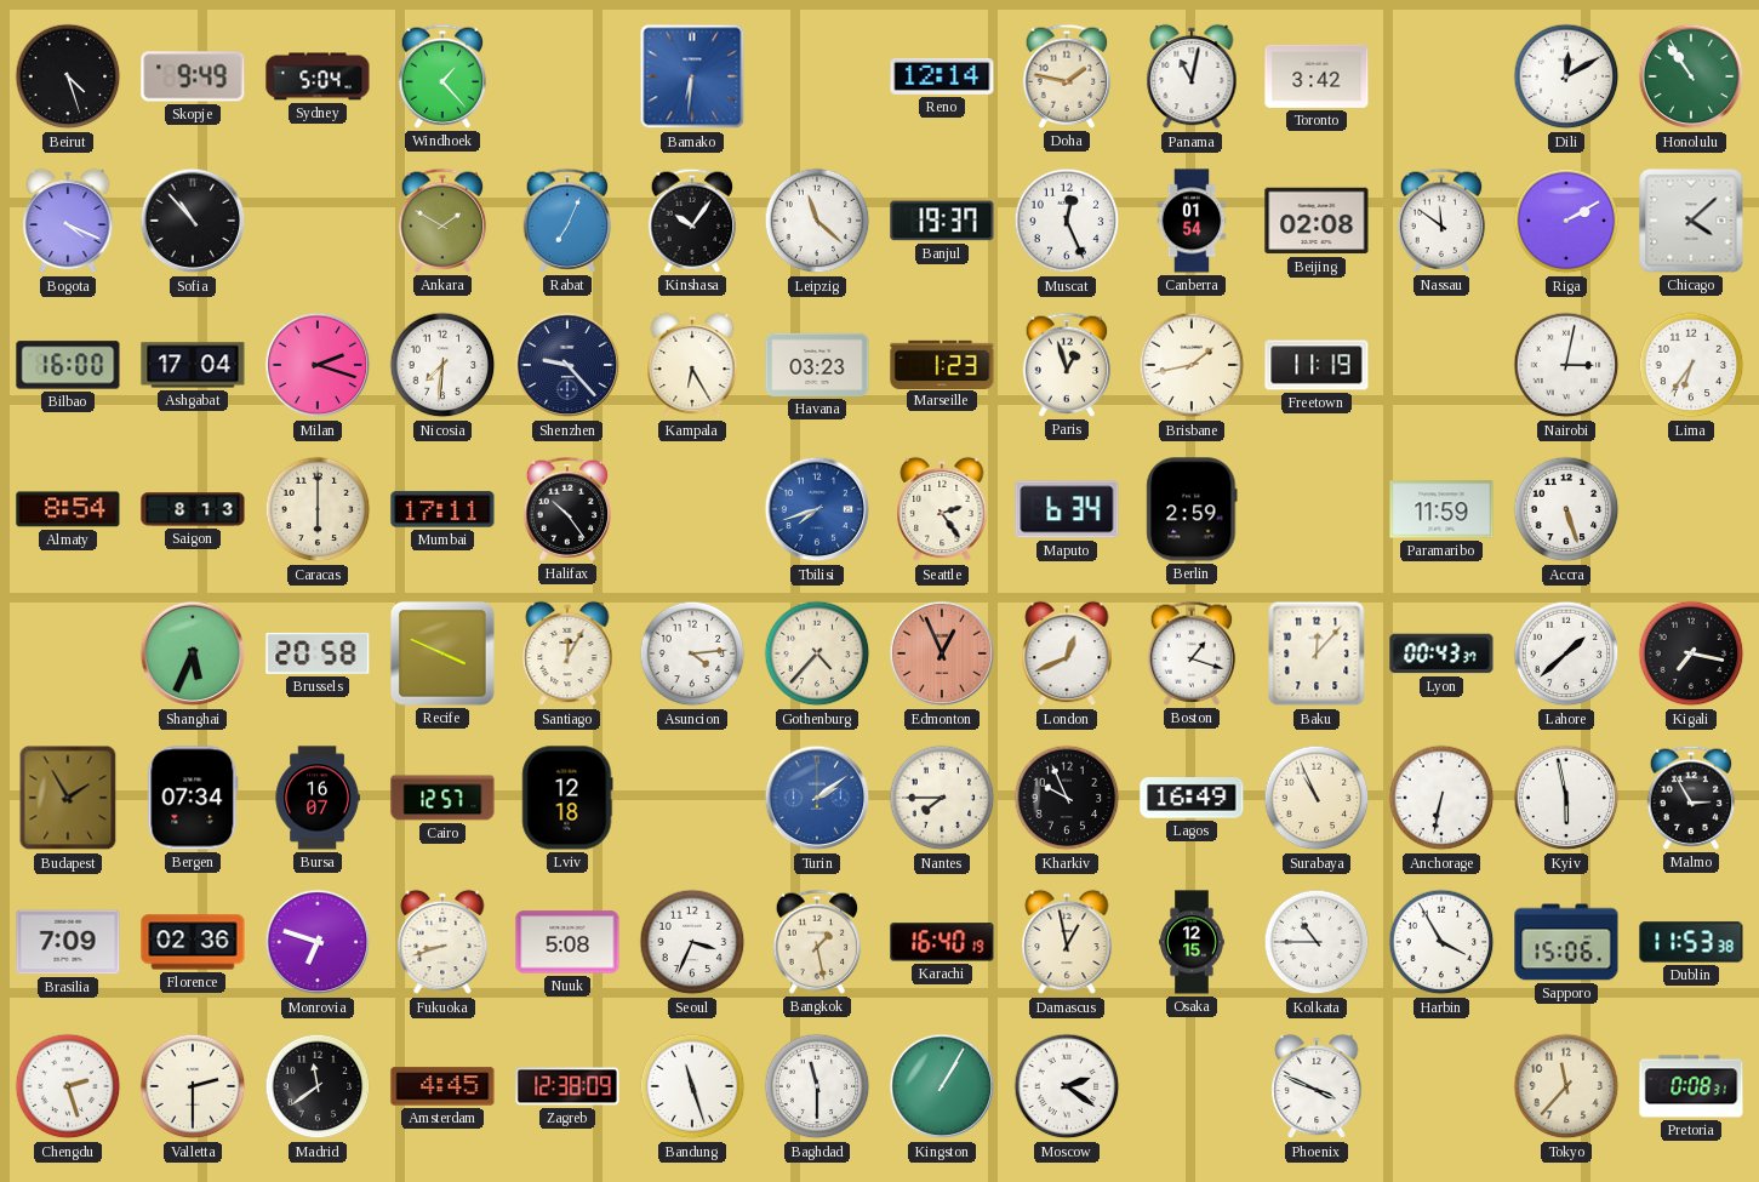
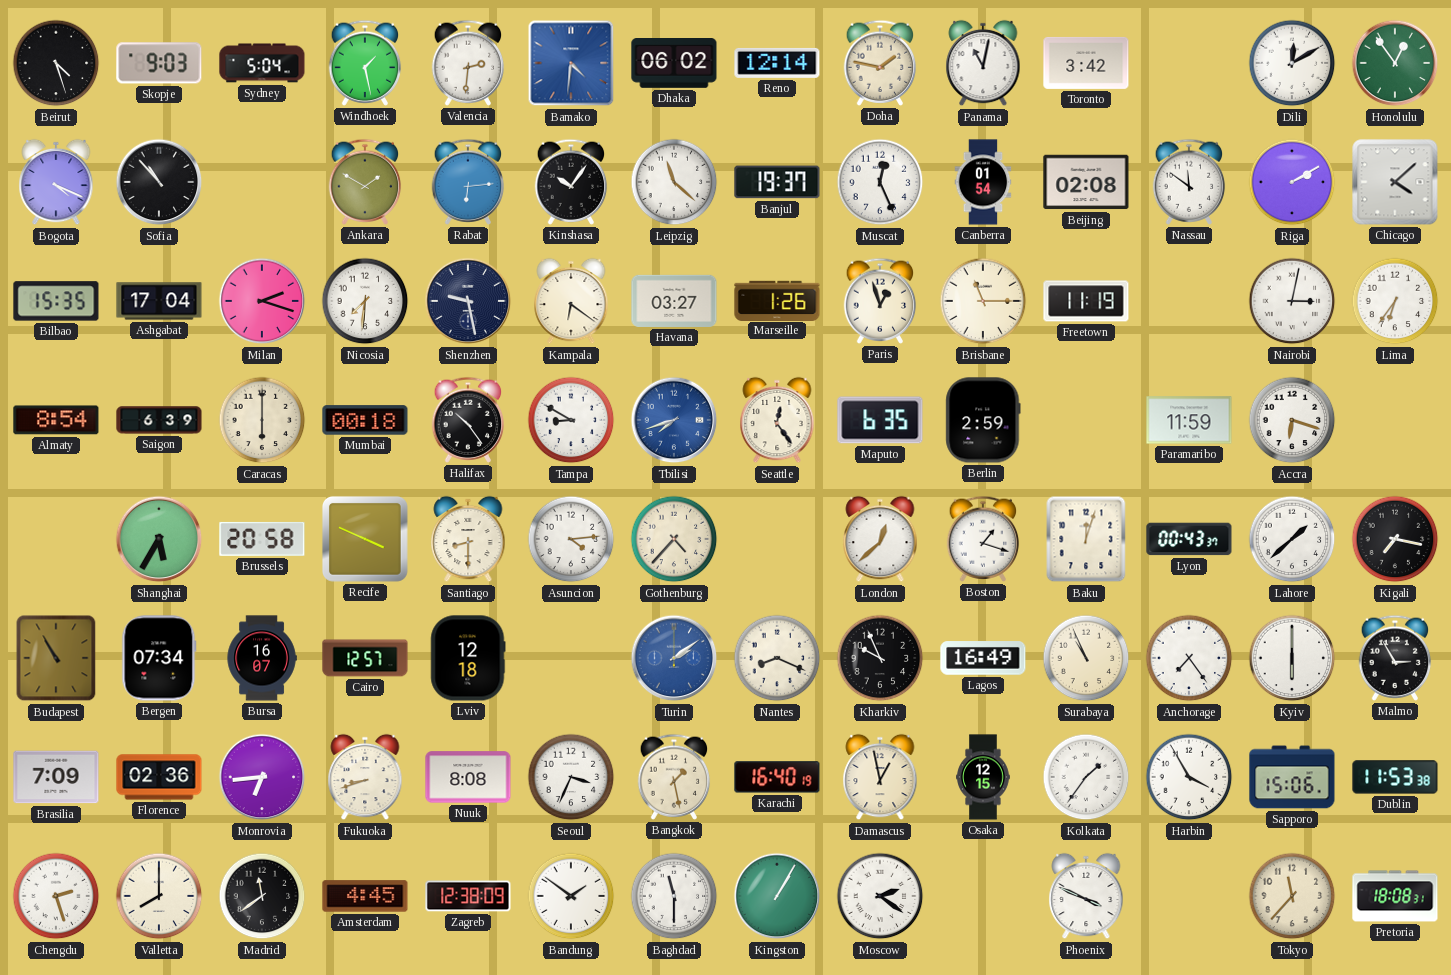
Skopje: 9:49 -> 9:03
Windhoek: 1:23 -> 1:28
Valencia: none -> 2:31
Bamako: 6:31 -> 4:31
Dhaka: none -> 06:02
Honolulu: 10:54 -> 12:54
Rabat: 7:04 -> 6:14
Bilbao: 16:00 -> 15:35
Shenzhen: 9:23 -> 9:28
Kampala: 6:25 -> 6:21
Havana: 03:23 -> 03:27
Marseille: 1:23 -> 1:26
Brisbane: 1:43 -> 11:15
Saigon: 8:13 -> 6:39
Mumbai: 17:11 -> 00:18
Tampa: none -> 8:50
Seattle: 2:24 -> 12:24
Maputo: 6:34 -> 6:35
Accra: 5:27 -> 6:18
Shanghai: 5:34 -> 5:35
Santiago: 12:05 -> 8:30
Edmonton: 12:56 -> none
London: 12:41 -> 12:38
Baku: 12:07 -> 12:03
Budapest: 1:55 -> 10:55
Nantes: 7:45 -> 8:19
Anchorage: 6:32 -> 7:24
Kyiv: 5:58 -> 6:00
Monrovia: 6:48 -> 6:44
Nuuk: 5:08 -> 8:08
Kolkata: 10:45 -> 1:36
Valletta: 2:30 -> 8:00
Bandung: 11:27 -> 1:51
Pretoria: 0:08 -> 18:08
